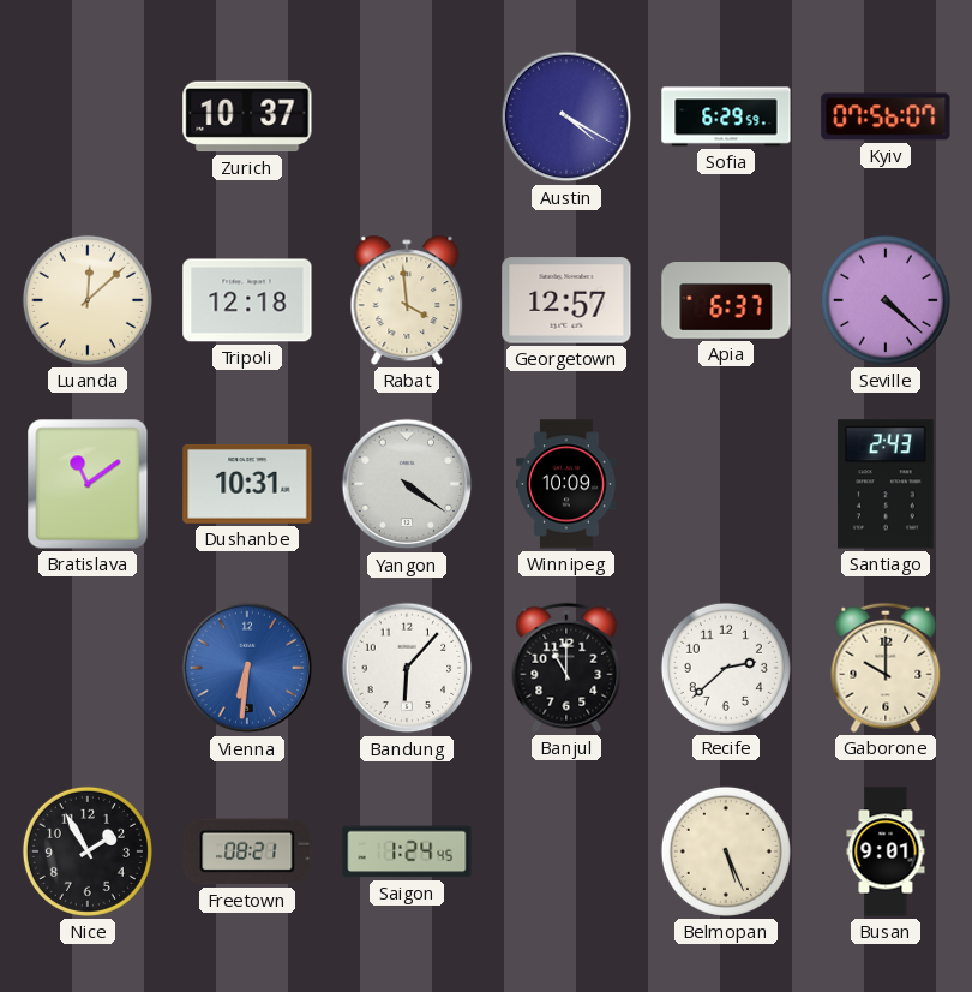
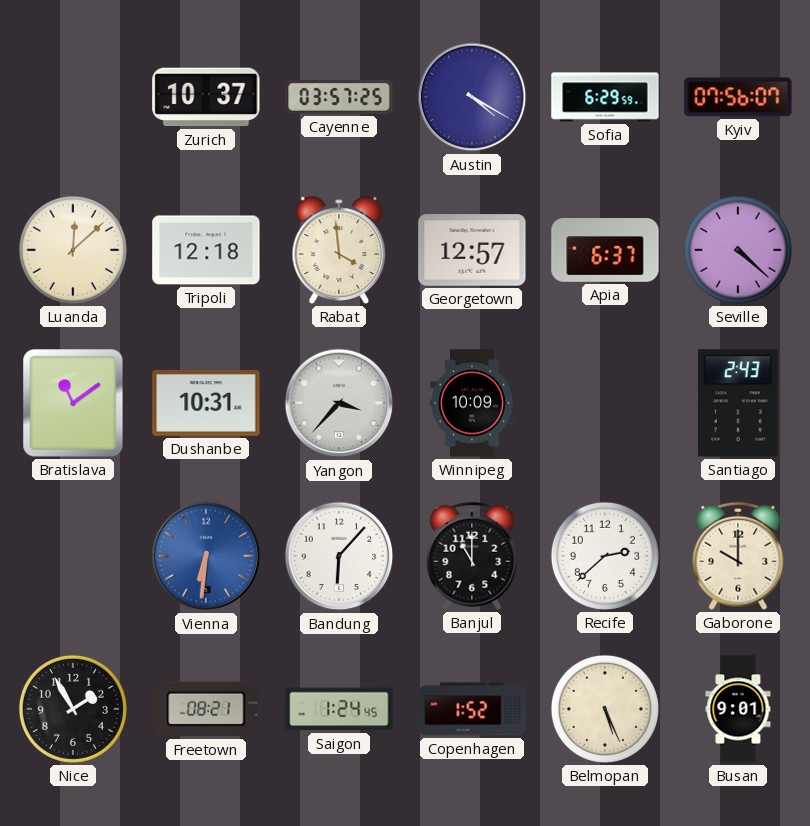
Cayenne: none -> 03:57
Yangon: 4:21 -> 3:37
Copenhagen: none -> 1:52
